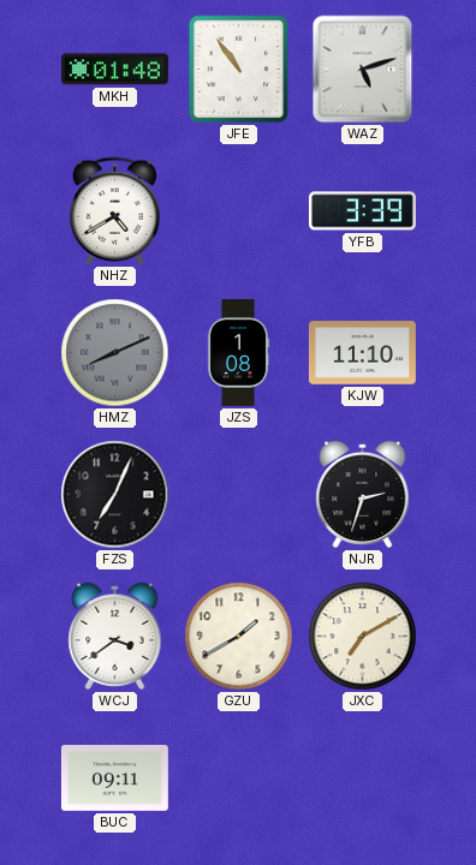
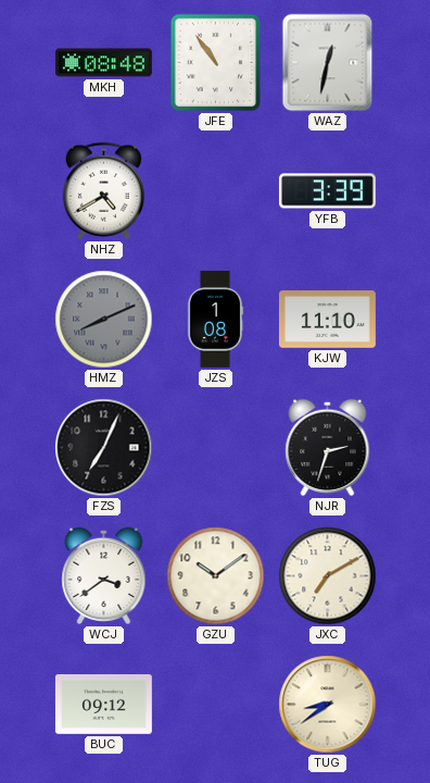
MKH: 01:48 -> 08:48
WAZ: 5:12 -> 12:32
GZU: 1:40 -> 10:09
BUC: 09:11 -> 09:12
TUG: none -> 8:39
